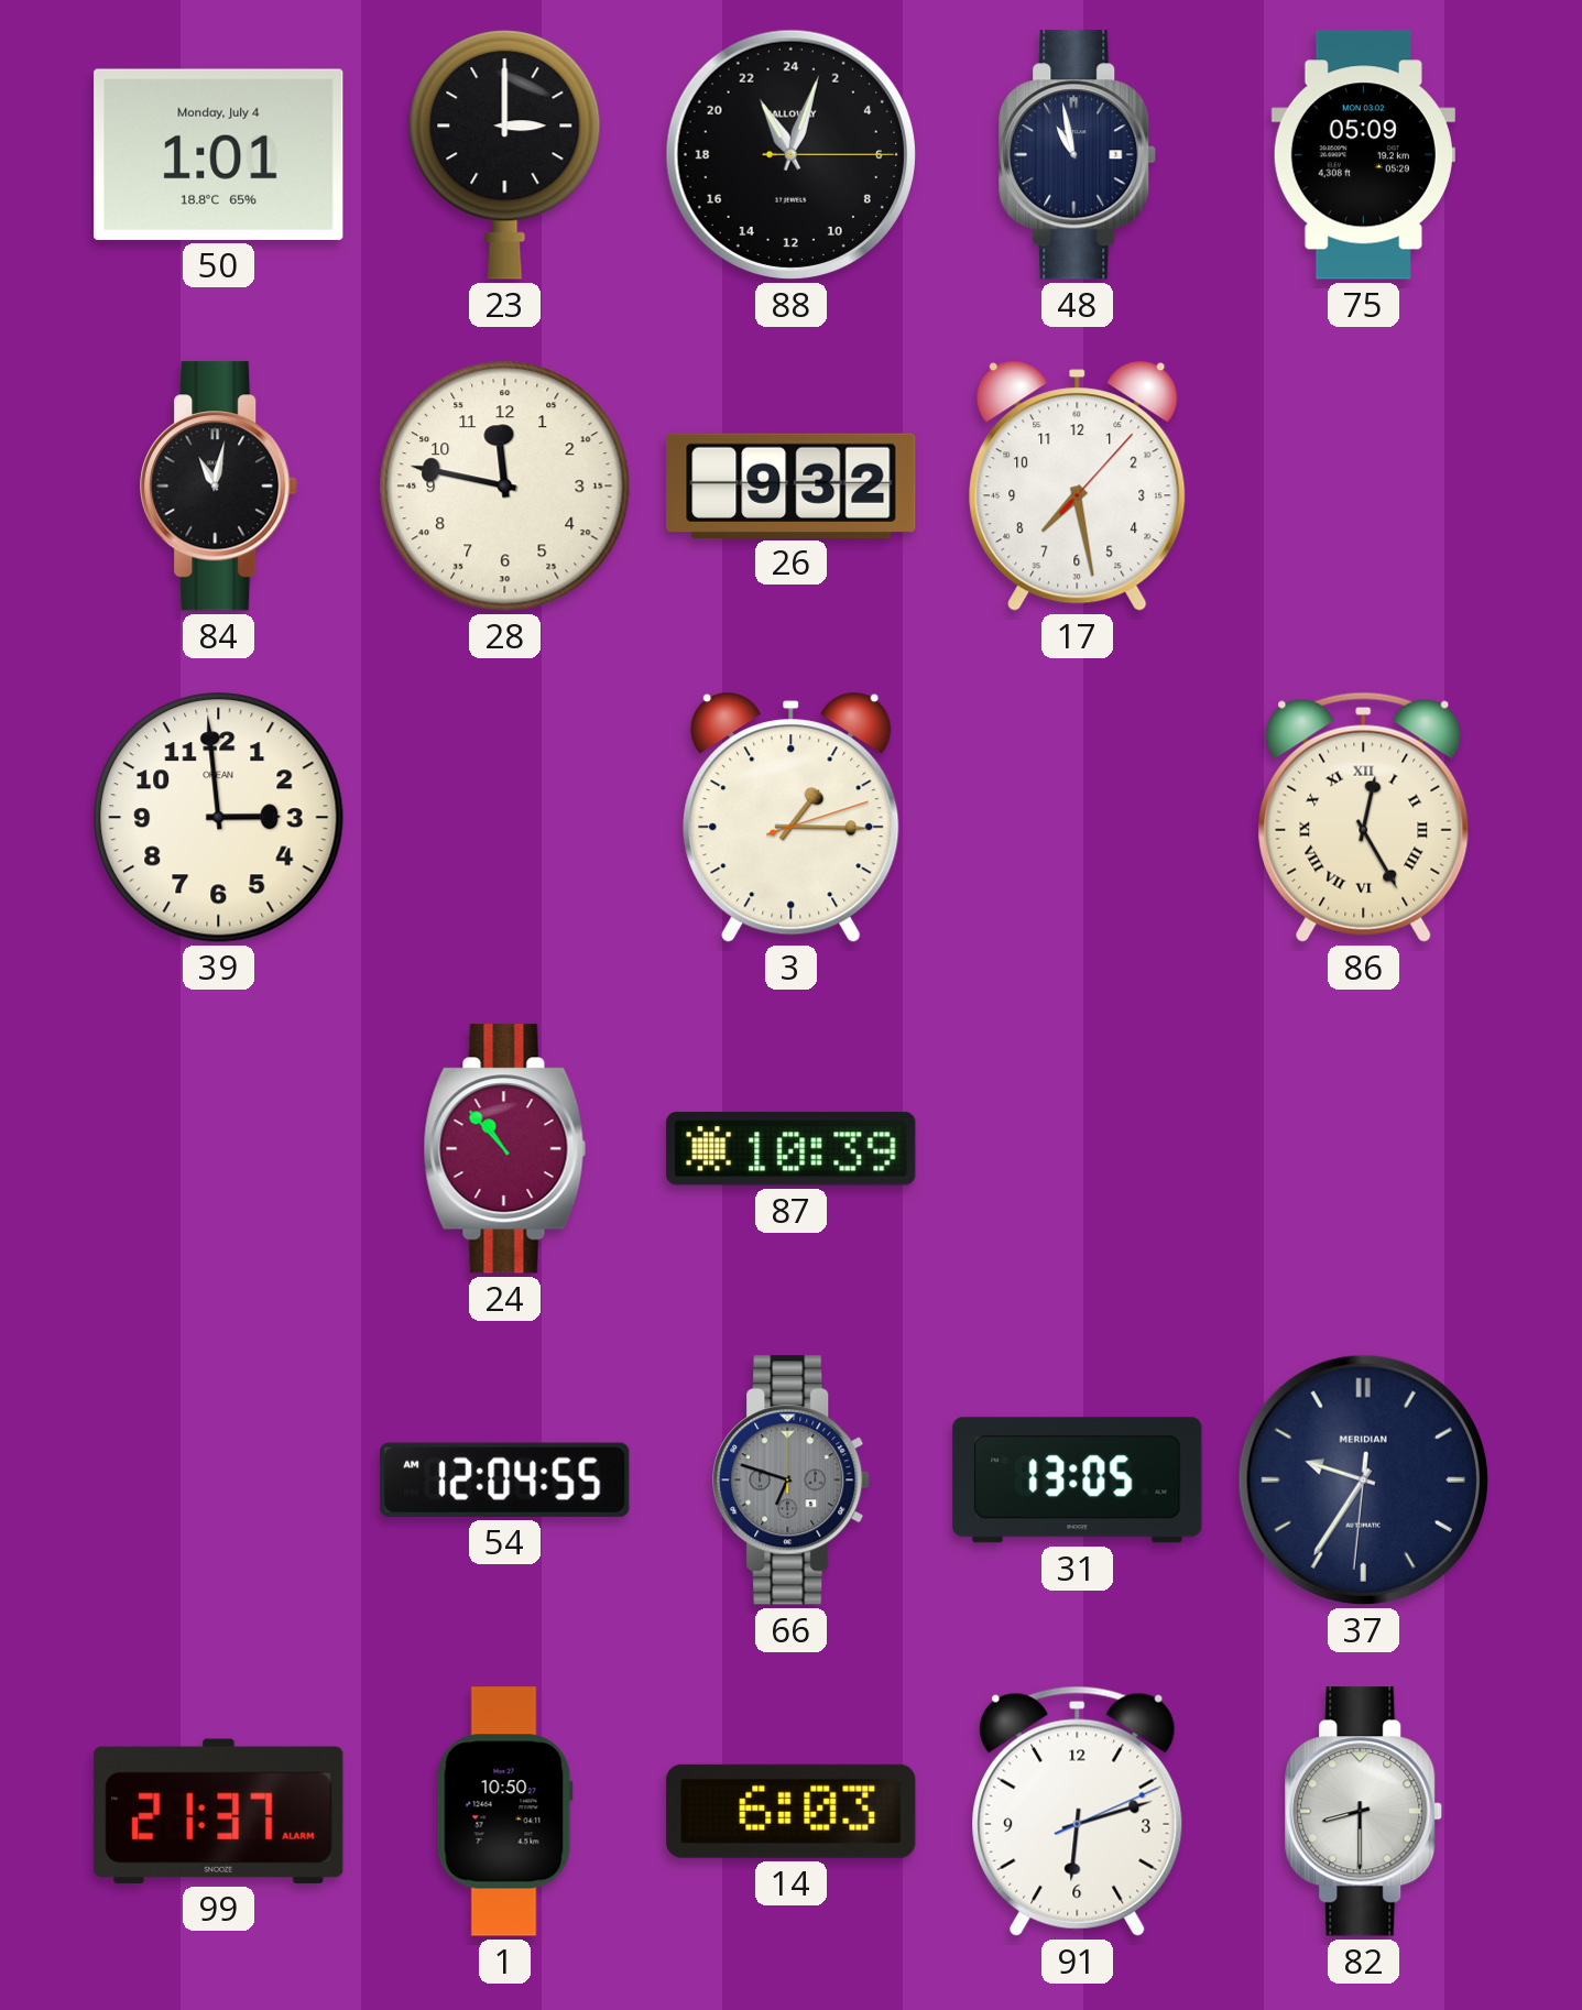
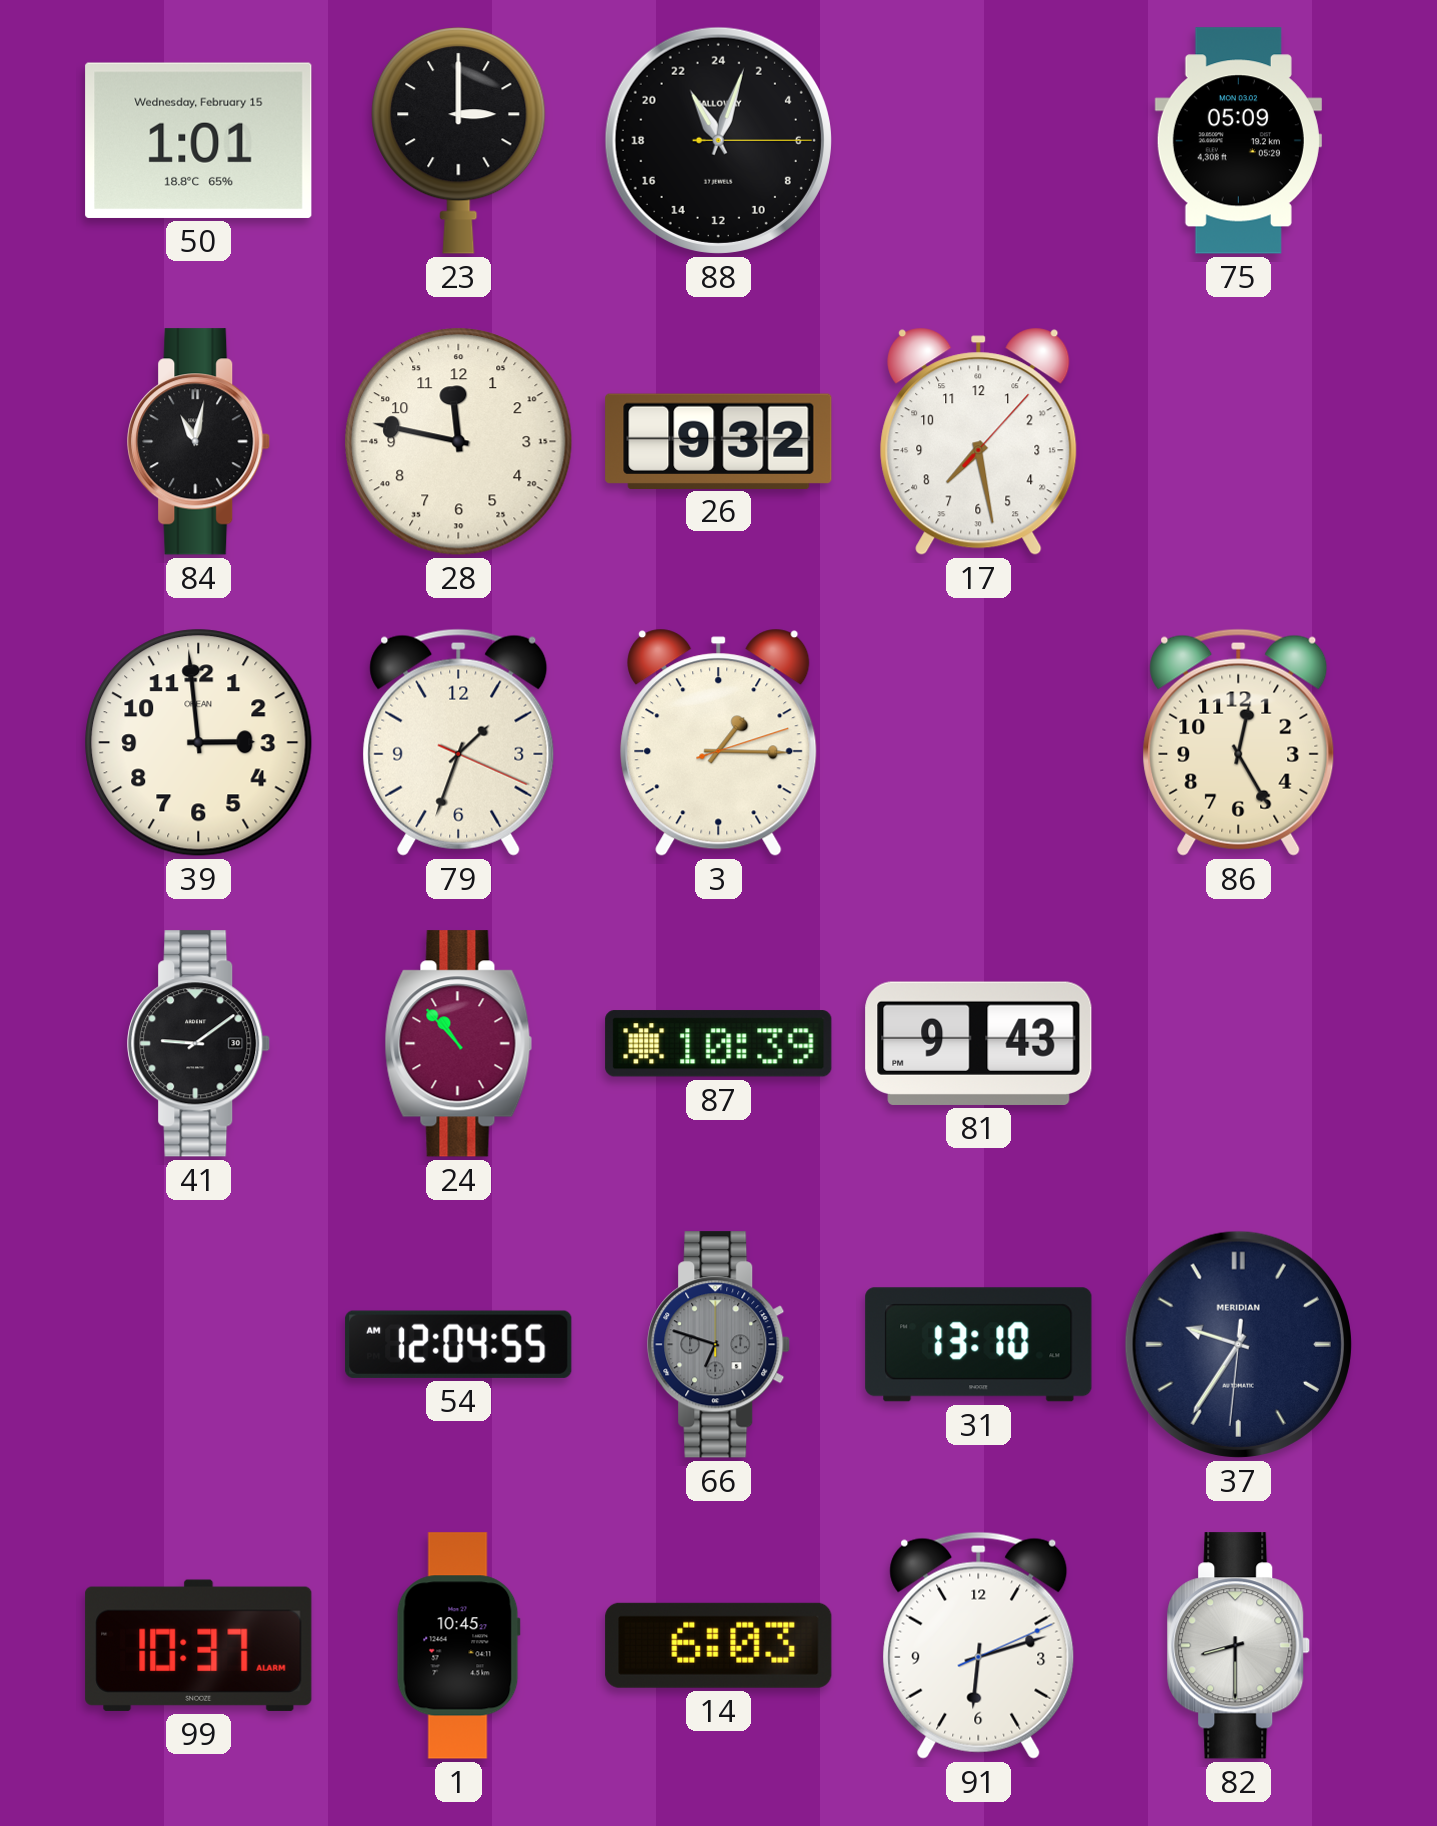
50 date: Monday, July 4 -> Wednesday, February 15
48: 10:58 -> none
79: none -> 1:33
86 numerals: Roman -> Arabic
41: none -> 9:09
81: none -> 9:43
31: 13:05 -> 13:10
99: 21:37 -> 10:37
1: 10:50 -> 10:45
